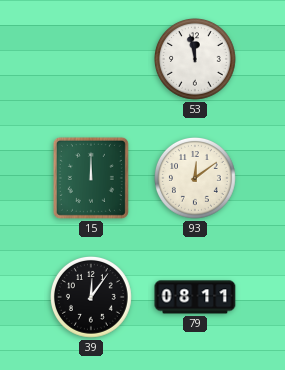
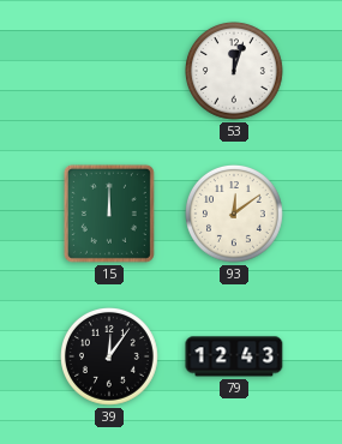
53: 11:58 -> 12:03
79: 08:11 -> 12:43
